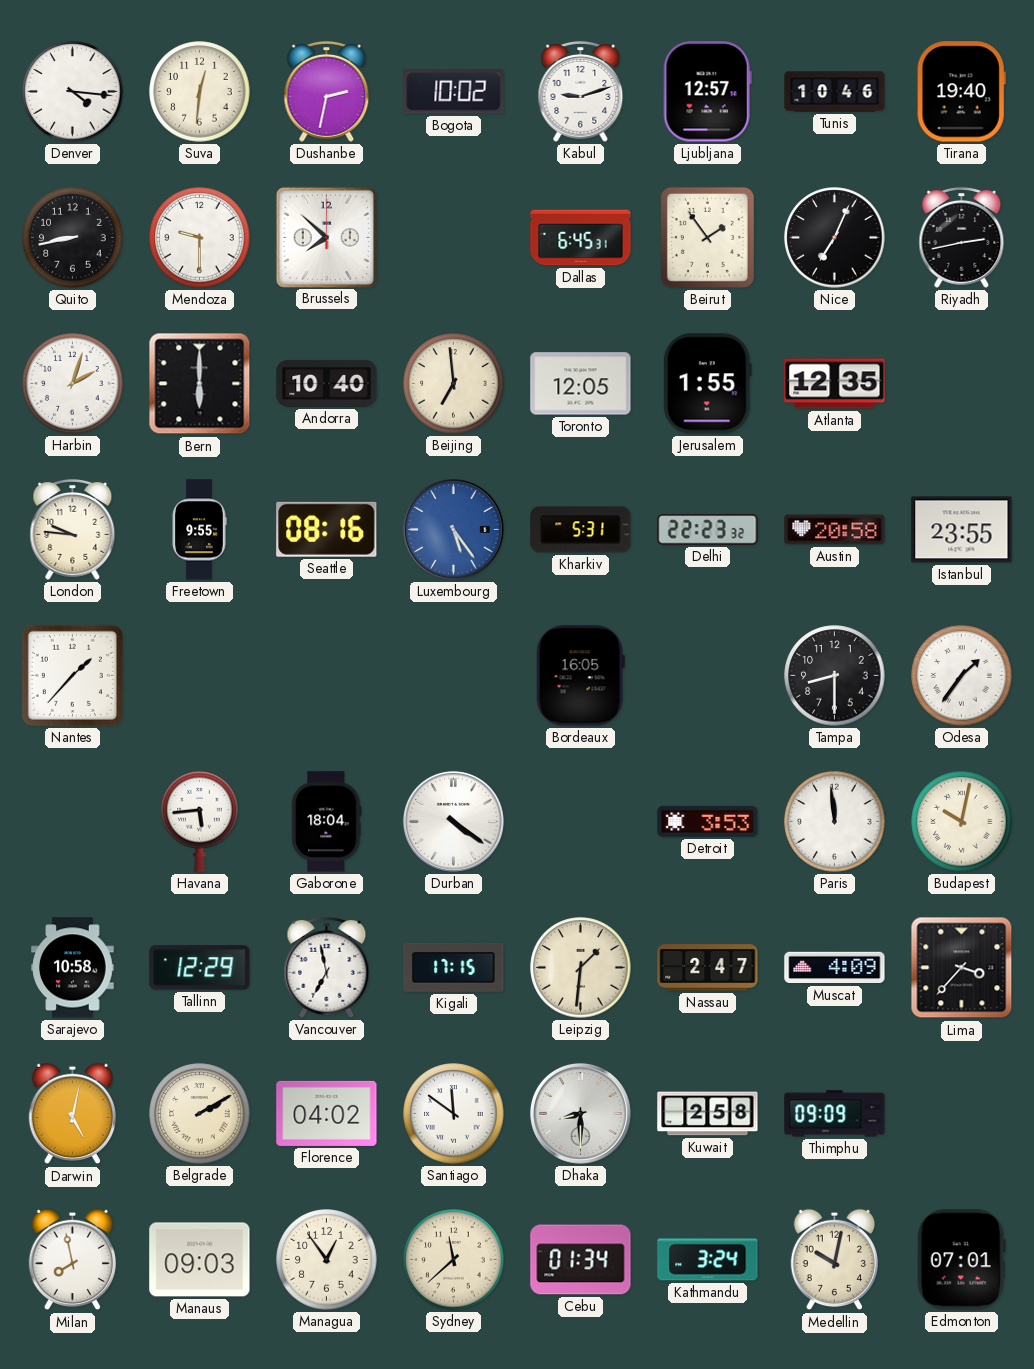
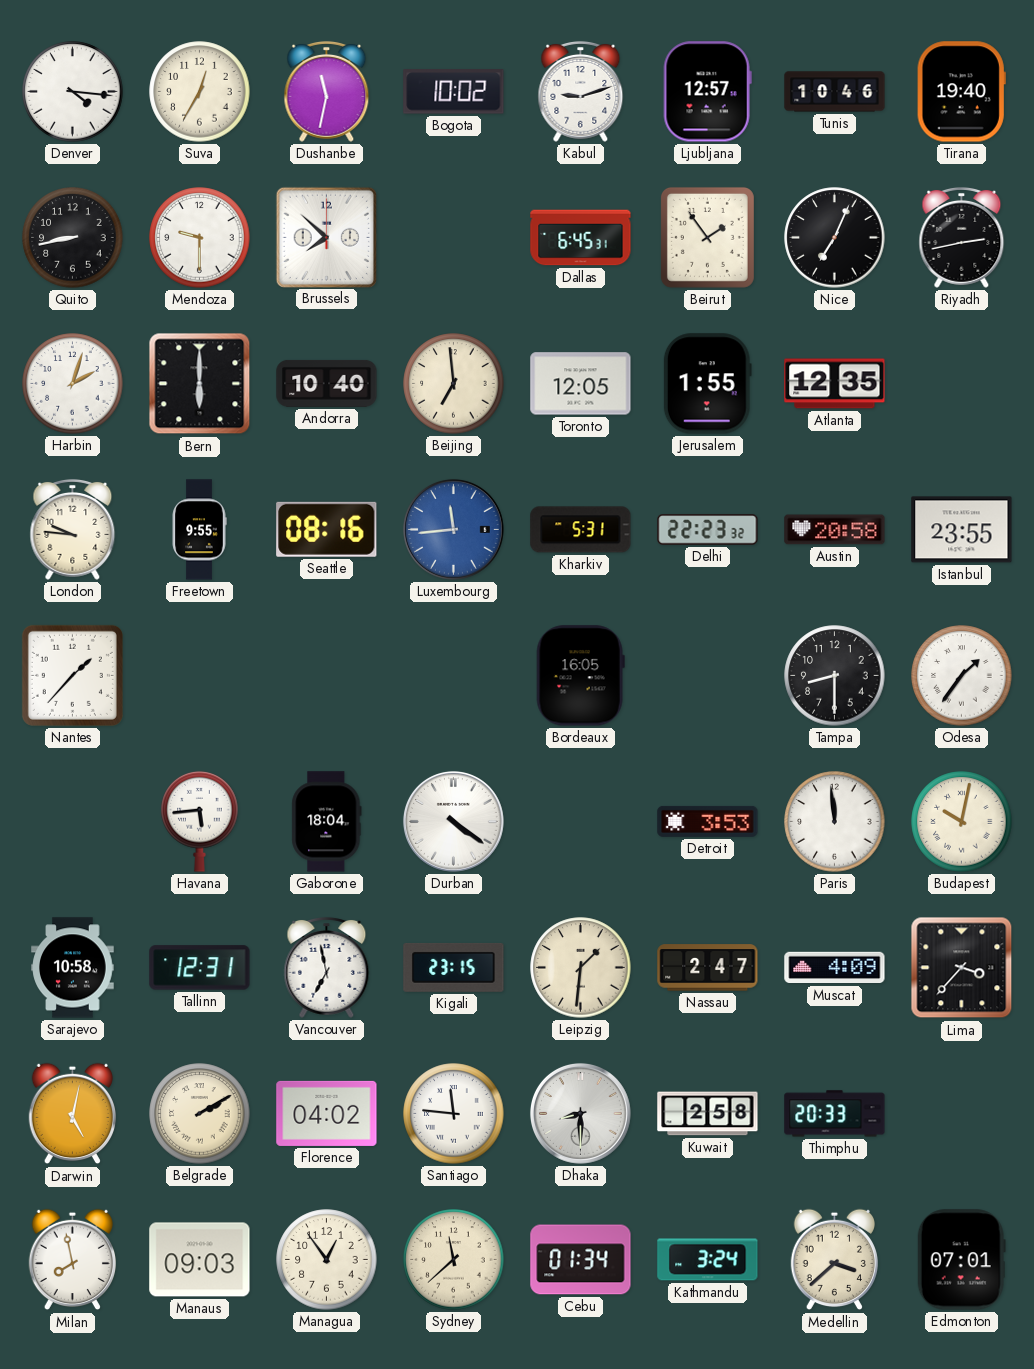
Suva: 12:31 -> 12:35
Dushanbe: 2:32 -> 11:32
Luxembourg: 5:24 -> 11:44
Tallinn: 12:29 -> 12:31
Kigali: 17:15 -> 23:15
Santiago: 11:51 -> 11:46
Thimphu: 09:09 -> 20:33
Medellin: 10:02 -> 3:38
